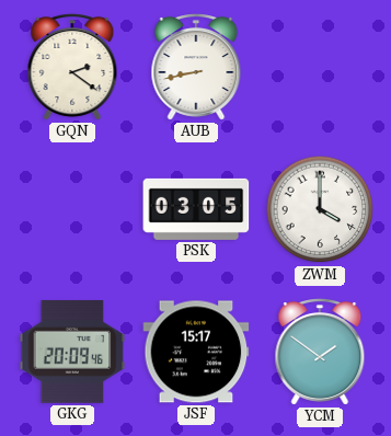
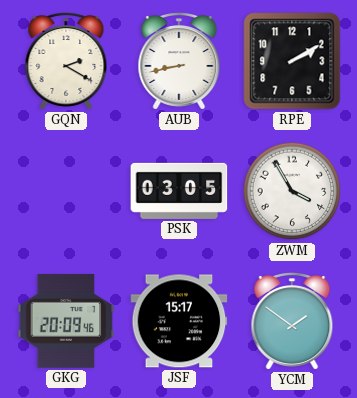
GQN: 2:21 -> 2:20
RPE: none -> 2:10
ZWM: 4:00 -> 3:55
